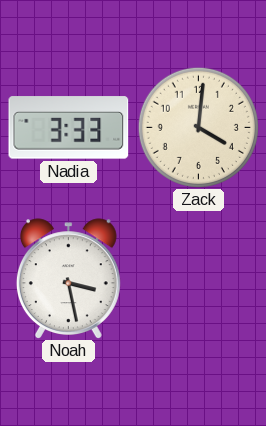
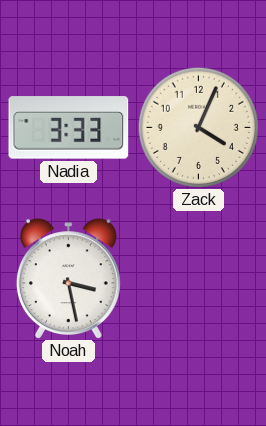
Zack: 4:01 -> 4:04
